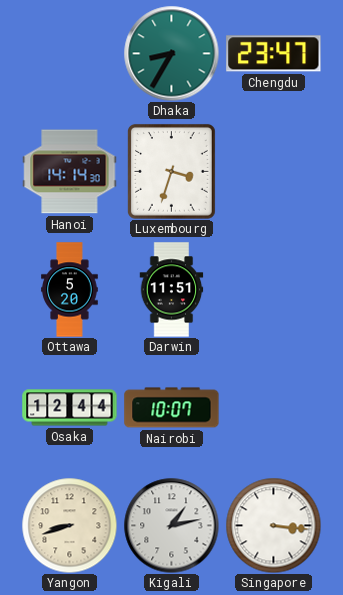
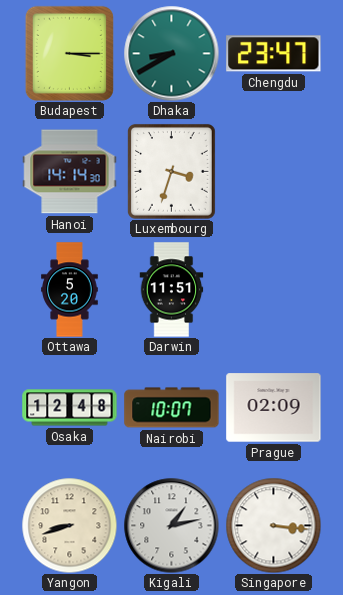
Budapest: none -> 3:15
Dhaka: 8:35 -> 8:40
Osaka: 12:44 -> 12:48
Prague: none -> 02:09
